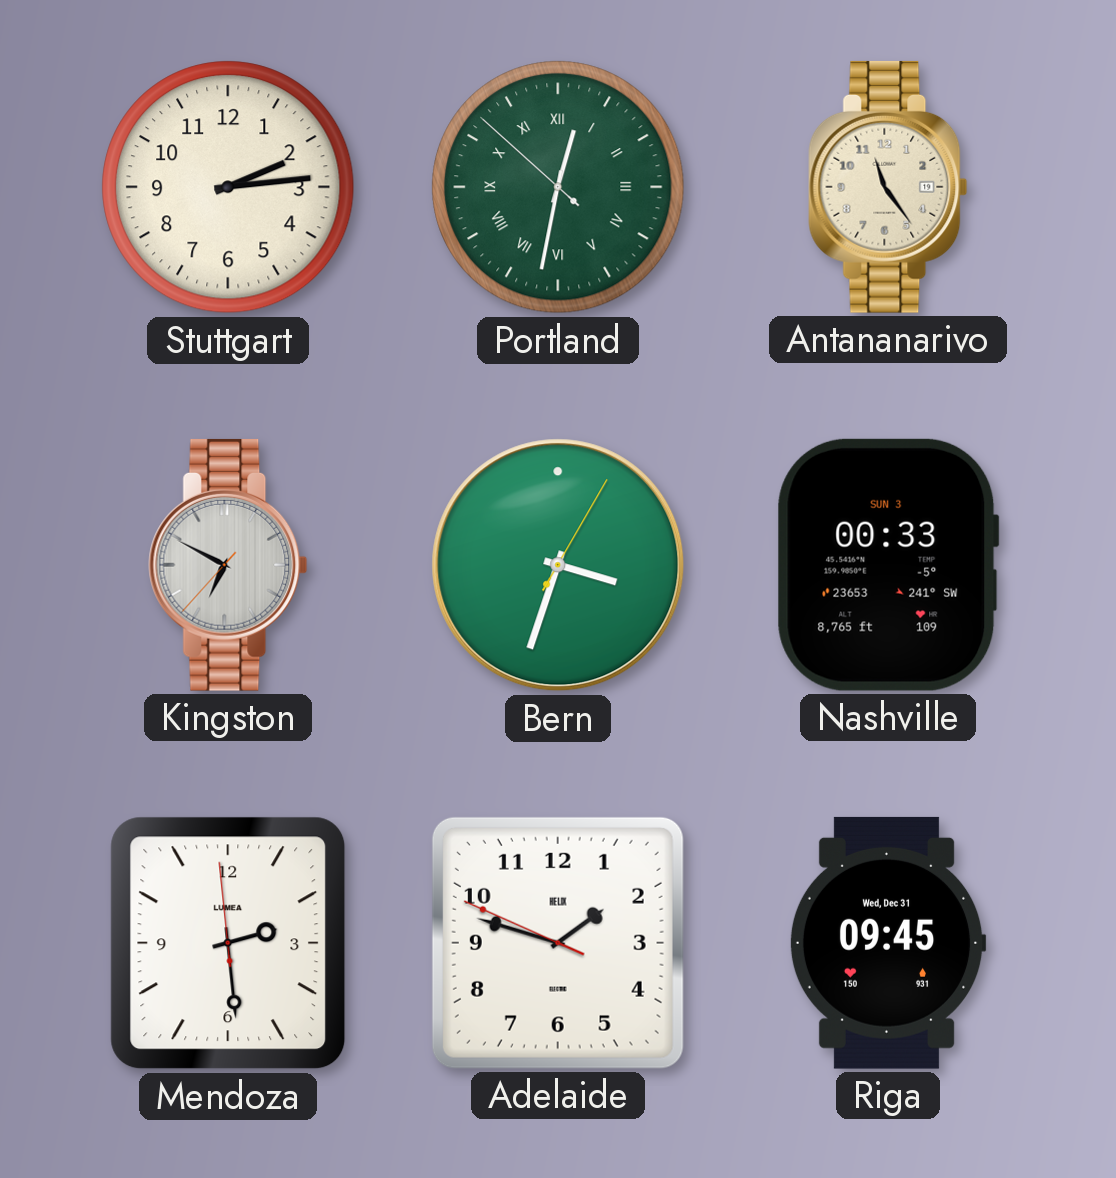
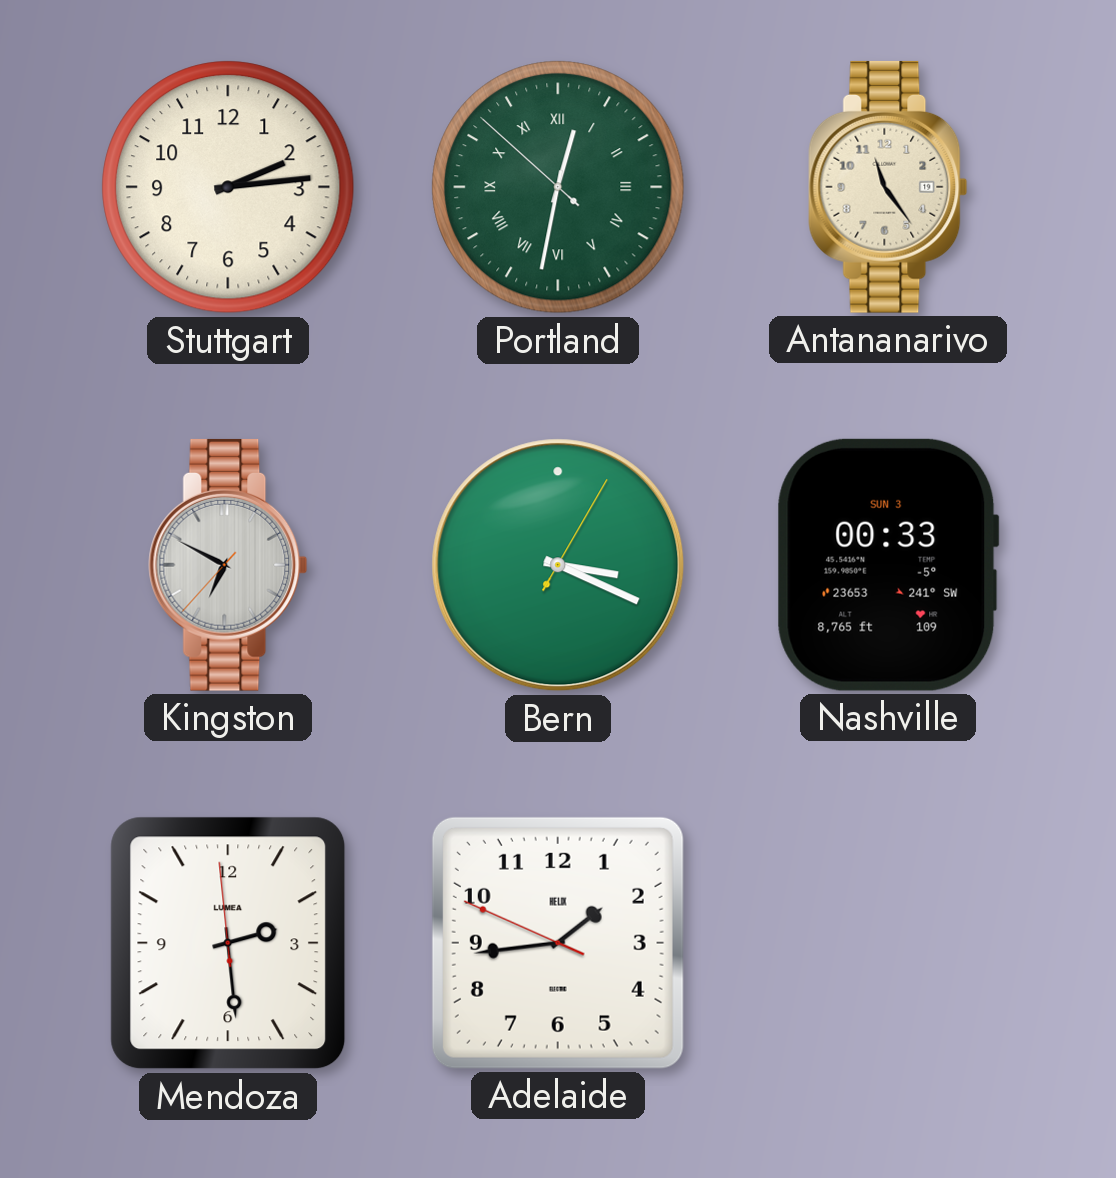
Bern: 3:33 -> 3:19
Adelaide: 1:47 -> 1:43
Riga: 09:45 -> none
